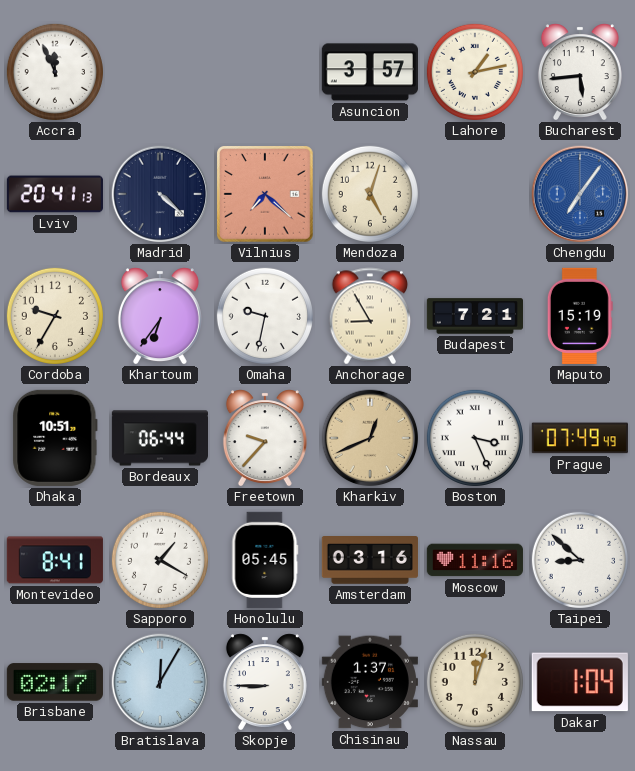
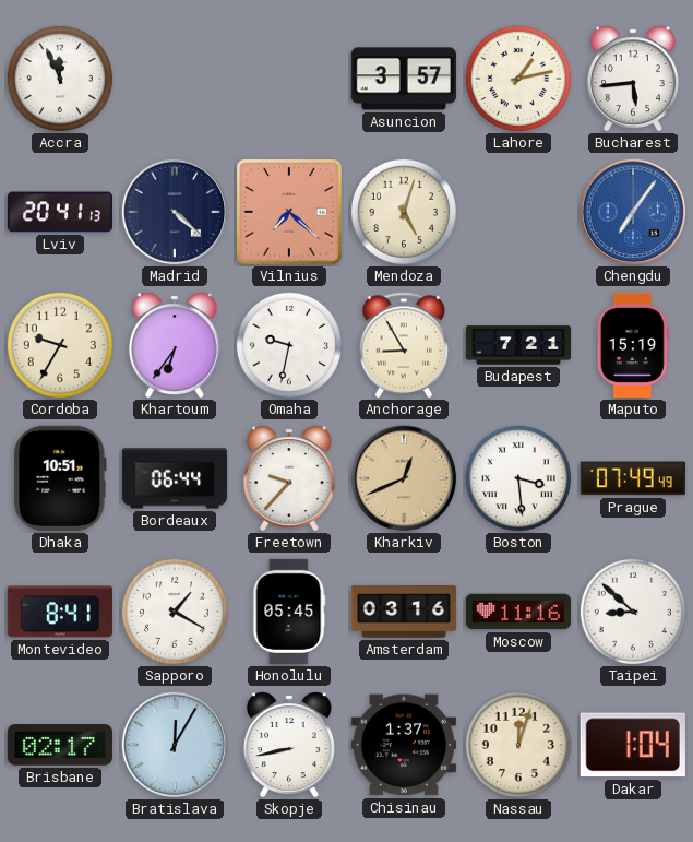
Boston: 3:26 -> 3:29
Skopje: 8:45 -> 8:43
